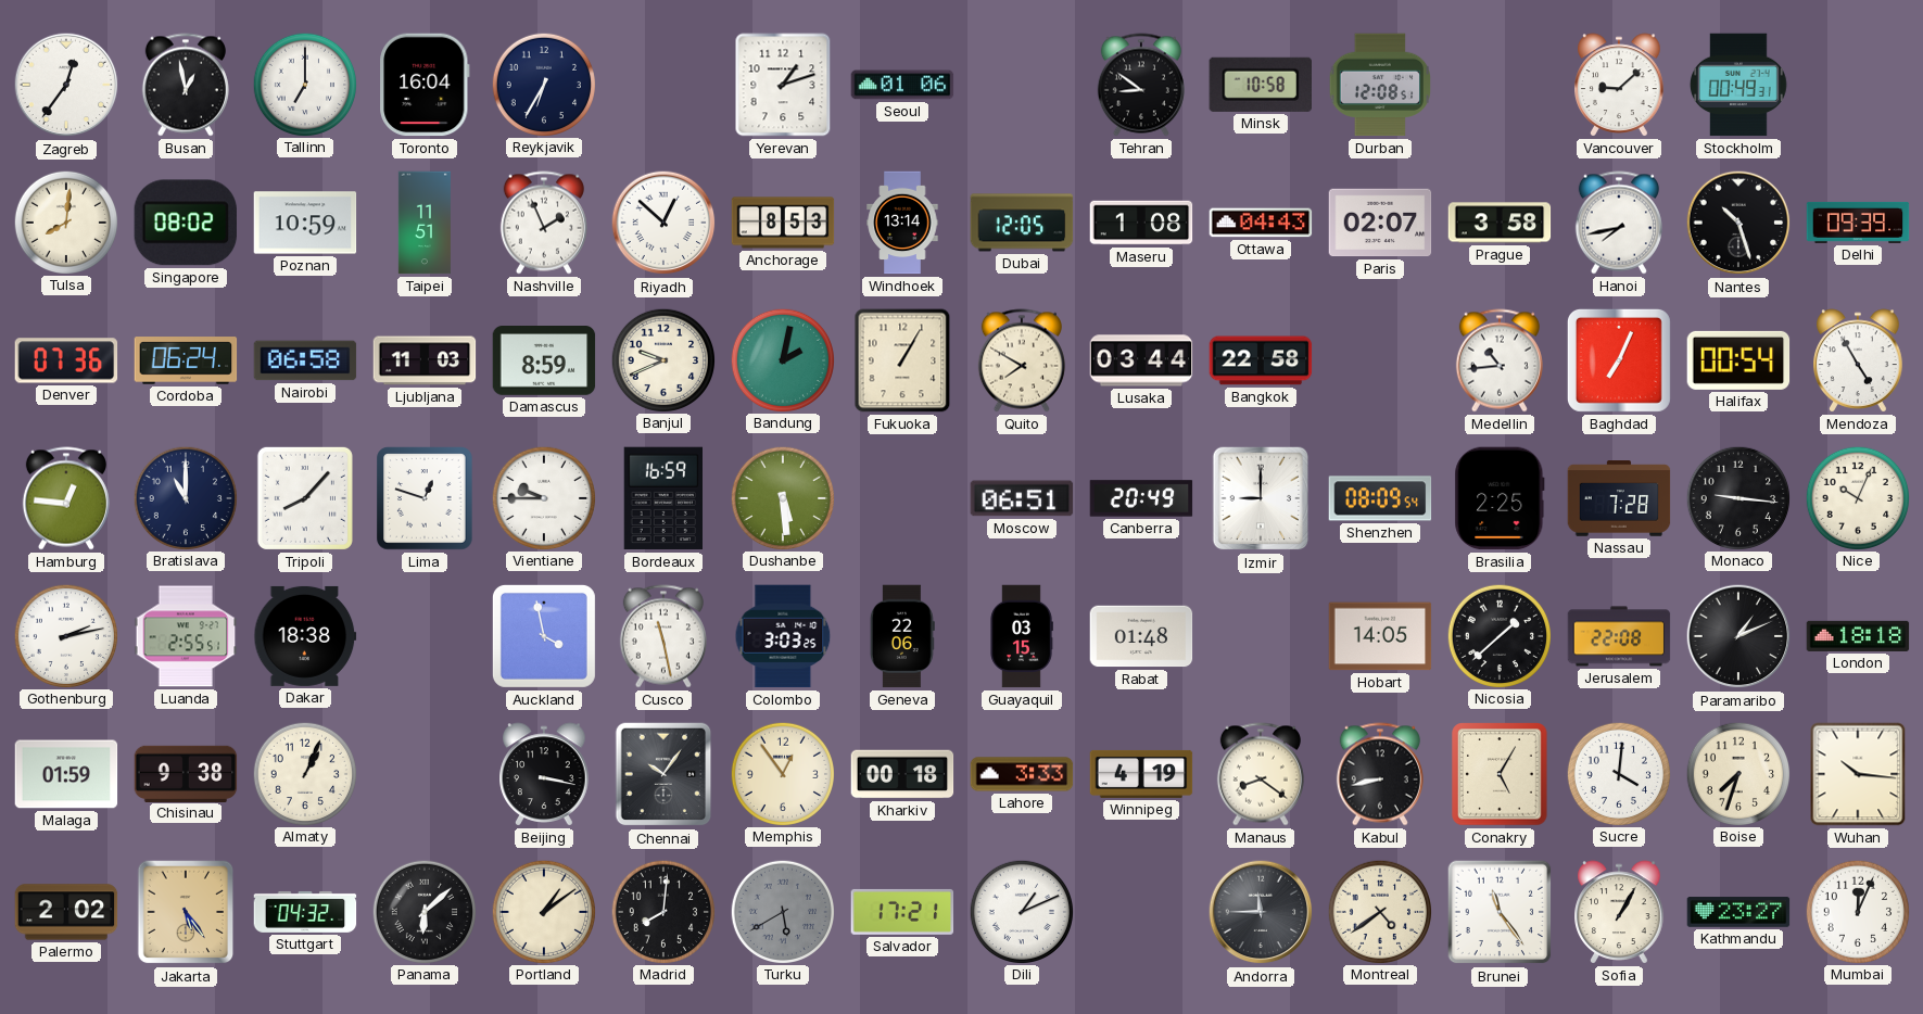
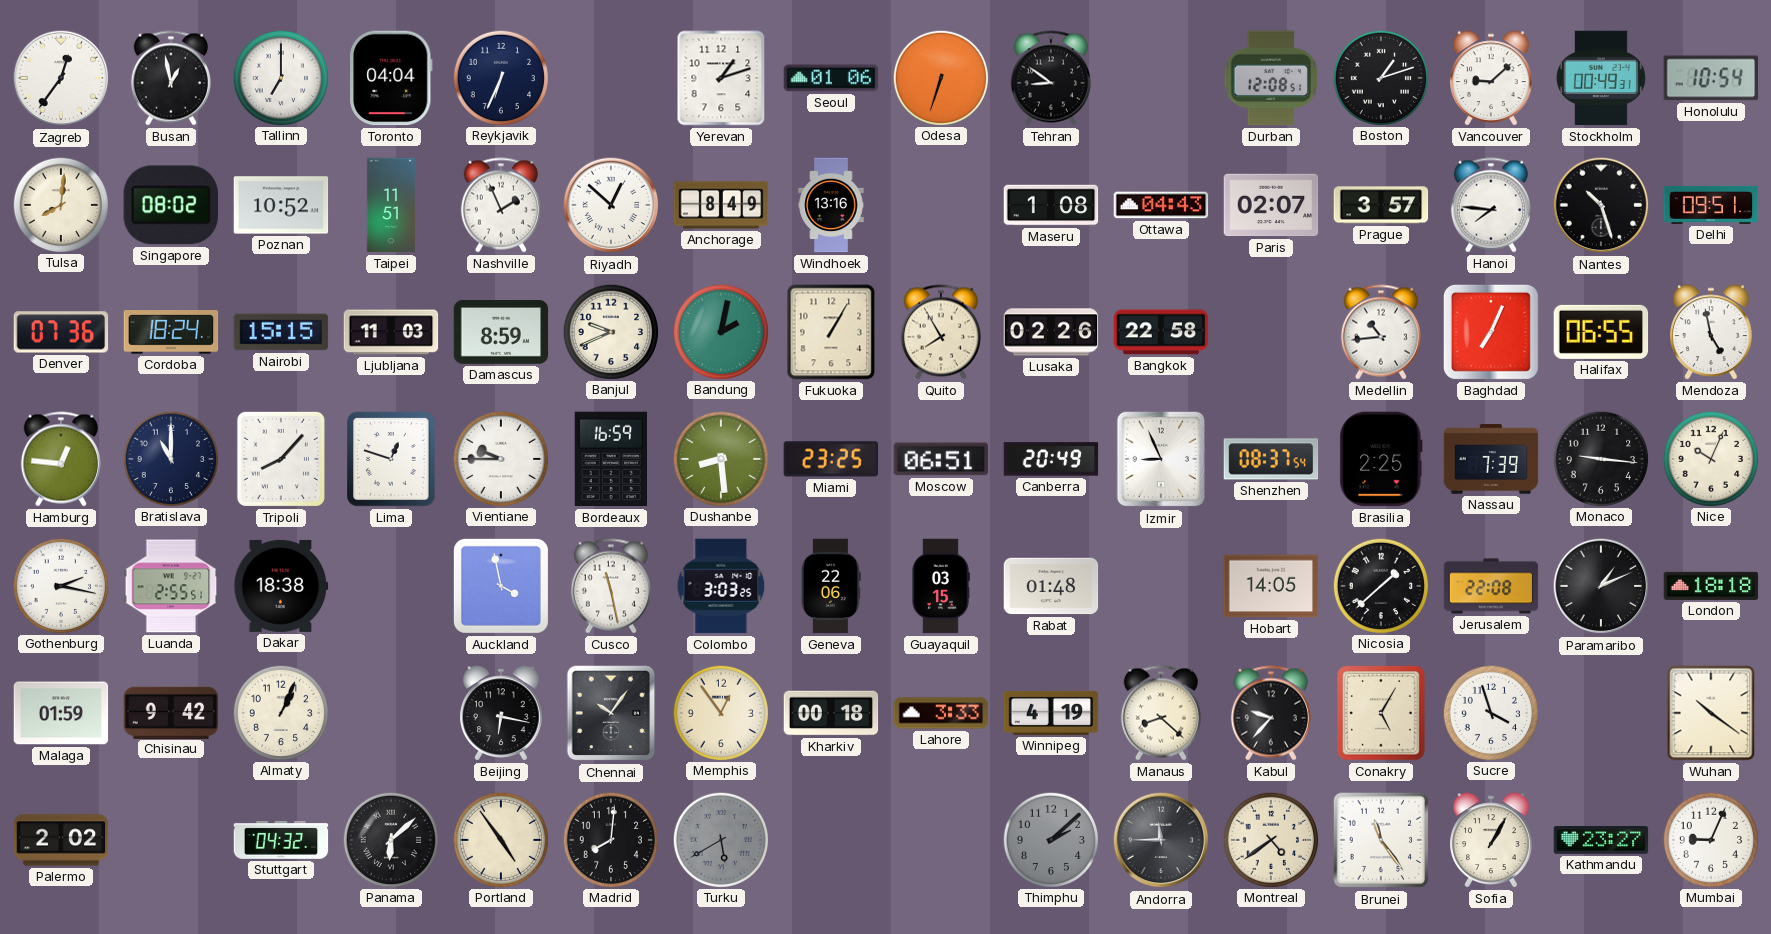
Toronto: 16:04 -> 04:04
Reykjavik: 6:35 -> 6:34
Odesa: none -> 6:33
Minsk: 10:58 -> none
Boston: none -> 1:12
Honolulu: none -> 10:54
Poznan: 10:59 -> 10:52
Anchorage: 8:53 -> 8:49
Windhoek: 13:14 -> 13:16
Dubai: 12:05 -> none
Prague: 3:58 -> 3:57
Hanoi: 7:43 -> 7:46
Delhi: 09:39 -> 09:51
Cordoba: 06:24 -> 18:24
Nairobi: 06:58 -> 15:15
Quito: 7:50 -> 7:55
Lusaka: 03:44 -> 02:26
Halifax: 00:54 -> 06:55
Mendoza: 4:55 -> 4:58
Dushanbe: 5:29 -> 8:29
Miami: none -> 23:25
Izmir: 9:00 -> 8:56
Shenzhen: 08:09 -> 08:37
Nassau: 7:28 -> 7:39
Gothenburg: 2:13 -> 2:17
Chisinau: 9:38 -> 9:42
Beijing: 3:17 -> 6:17
Manaus: 8:21 -> 8:22
Kabul: 8:43 -> 9:37
Sucre: 4:01 -> 3:57
Boise: 7:33 -> none
Wuhan: 10:16 -> 10:21
Jakarta: 5:24 -> none
Portland: 1:09 -> 4:54
Salvador: 17:21 -> none
Dili: 1:11 -> none
Thimphu: none -> 2:08
Mumbai: 12:04 -> 9:04
